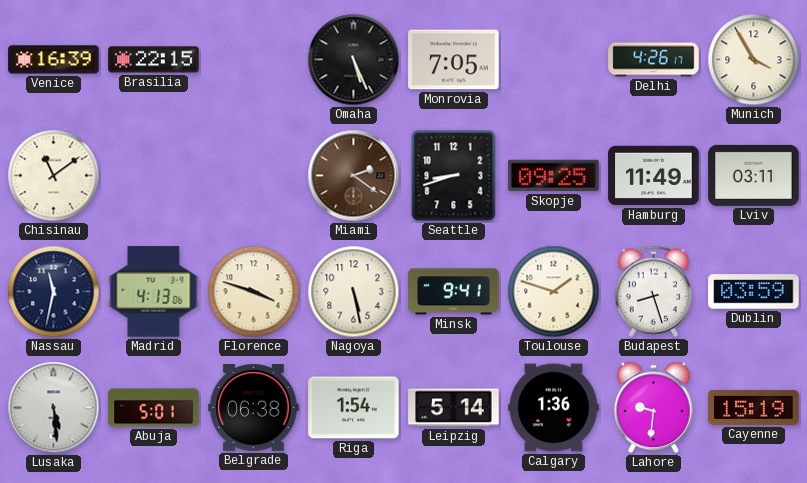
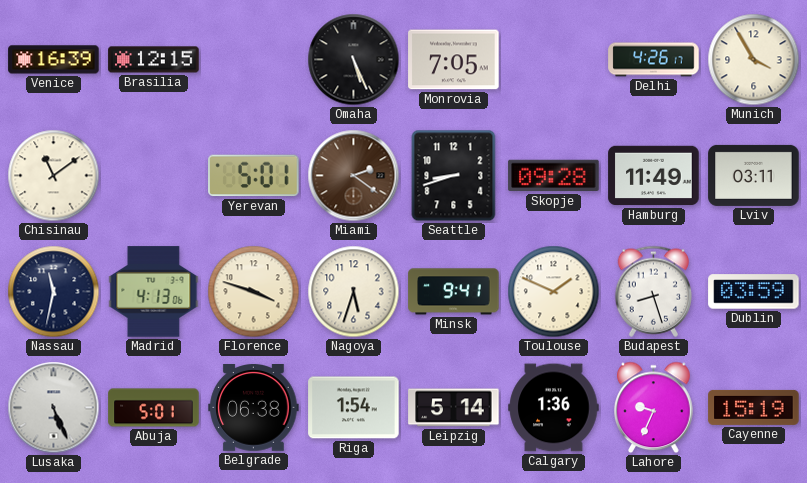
Brasilia: 22:15 -> 12:15
Yerevan: none -> 5:01
Skopje: 09:25 -> 09:28
Nagoya: 5:28 -> 5:33
Toulouse: 1:48 -> 1:49
Lusaka: 5:29 -> 5:26
Lahore: 9:31 -> 9:34
